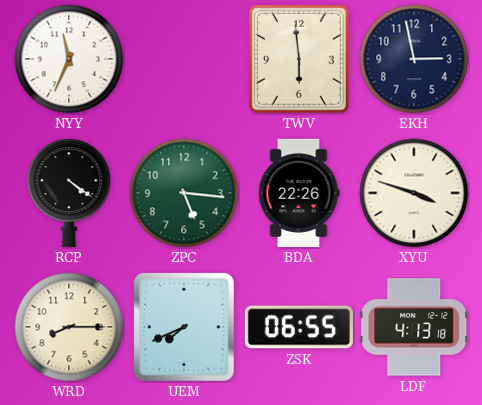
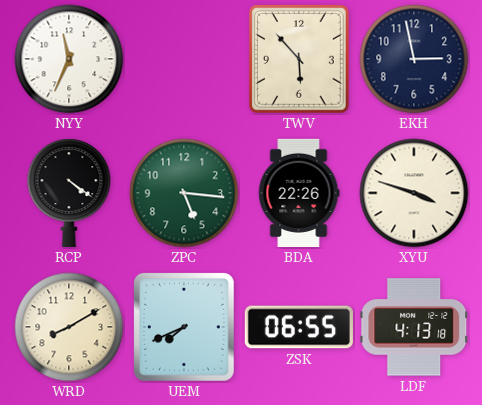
TWV: 5:59 -> 5:53
WRD: 8:15 -> 8:10
